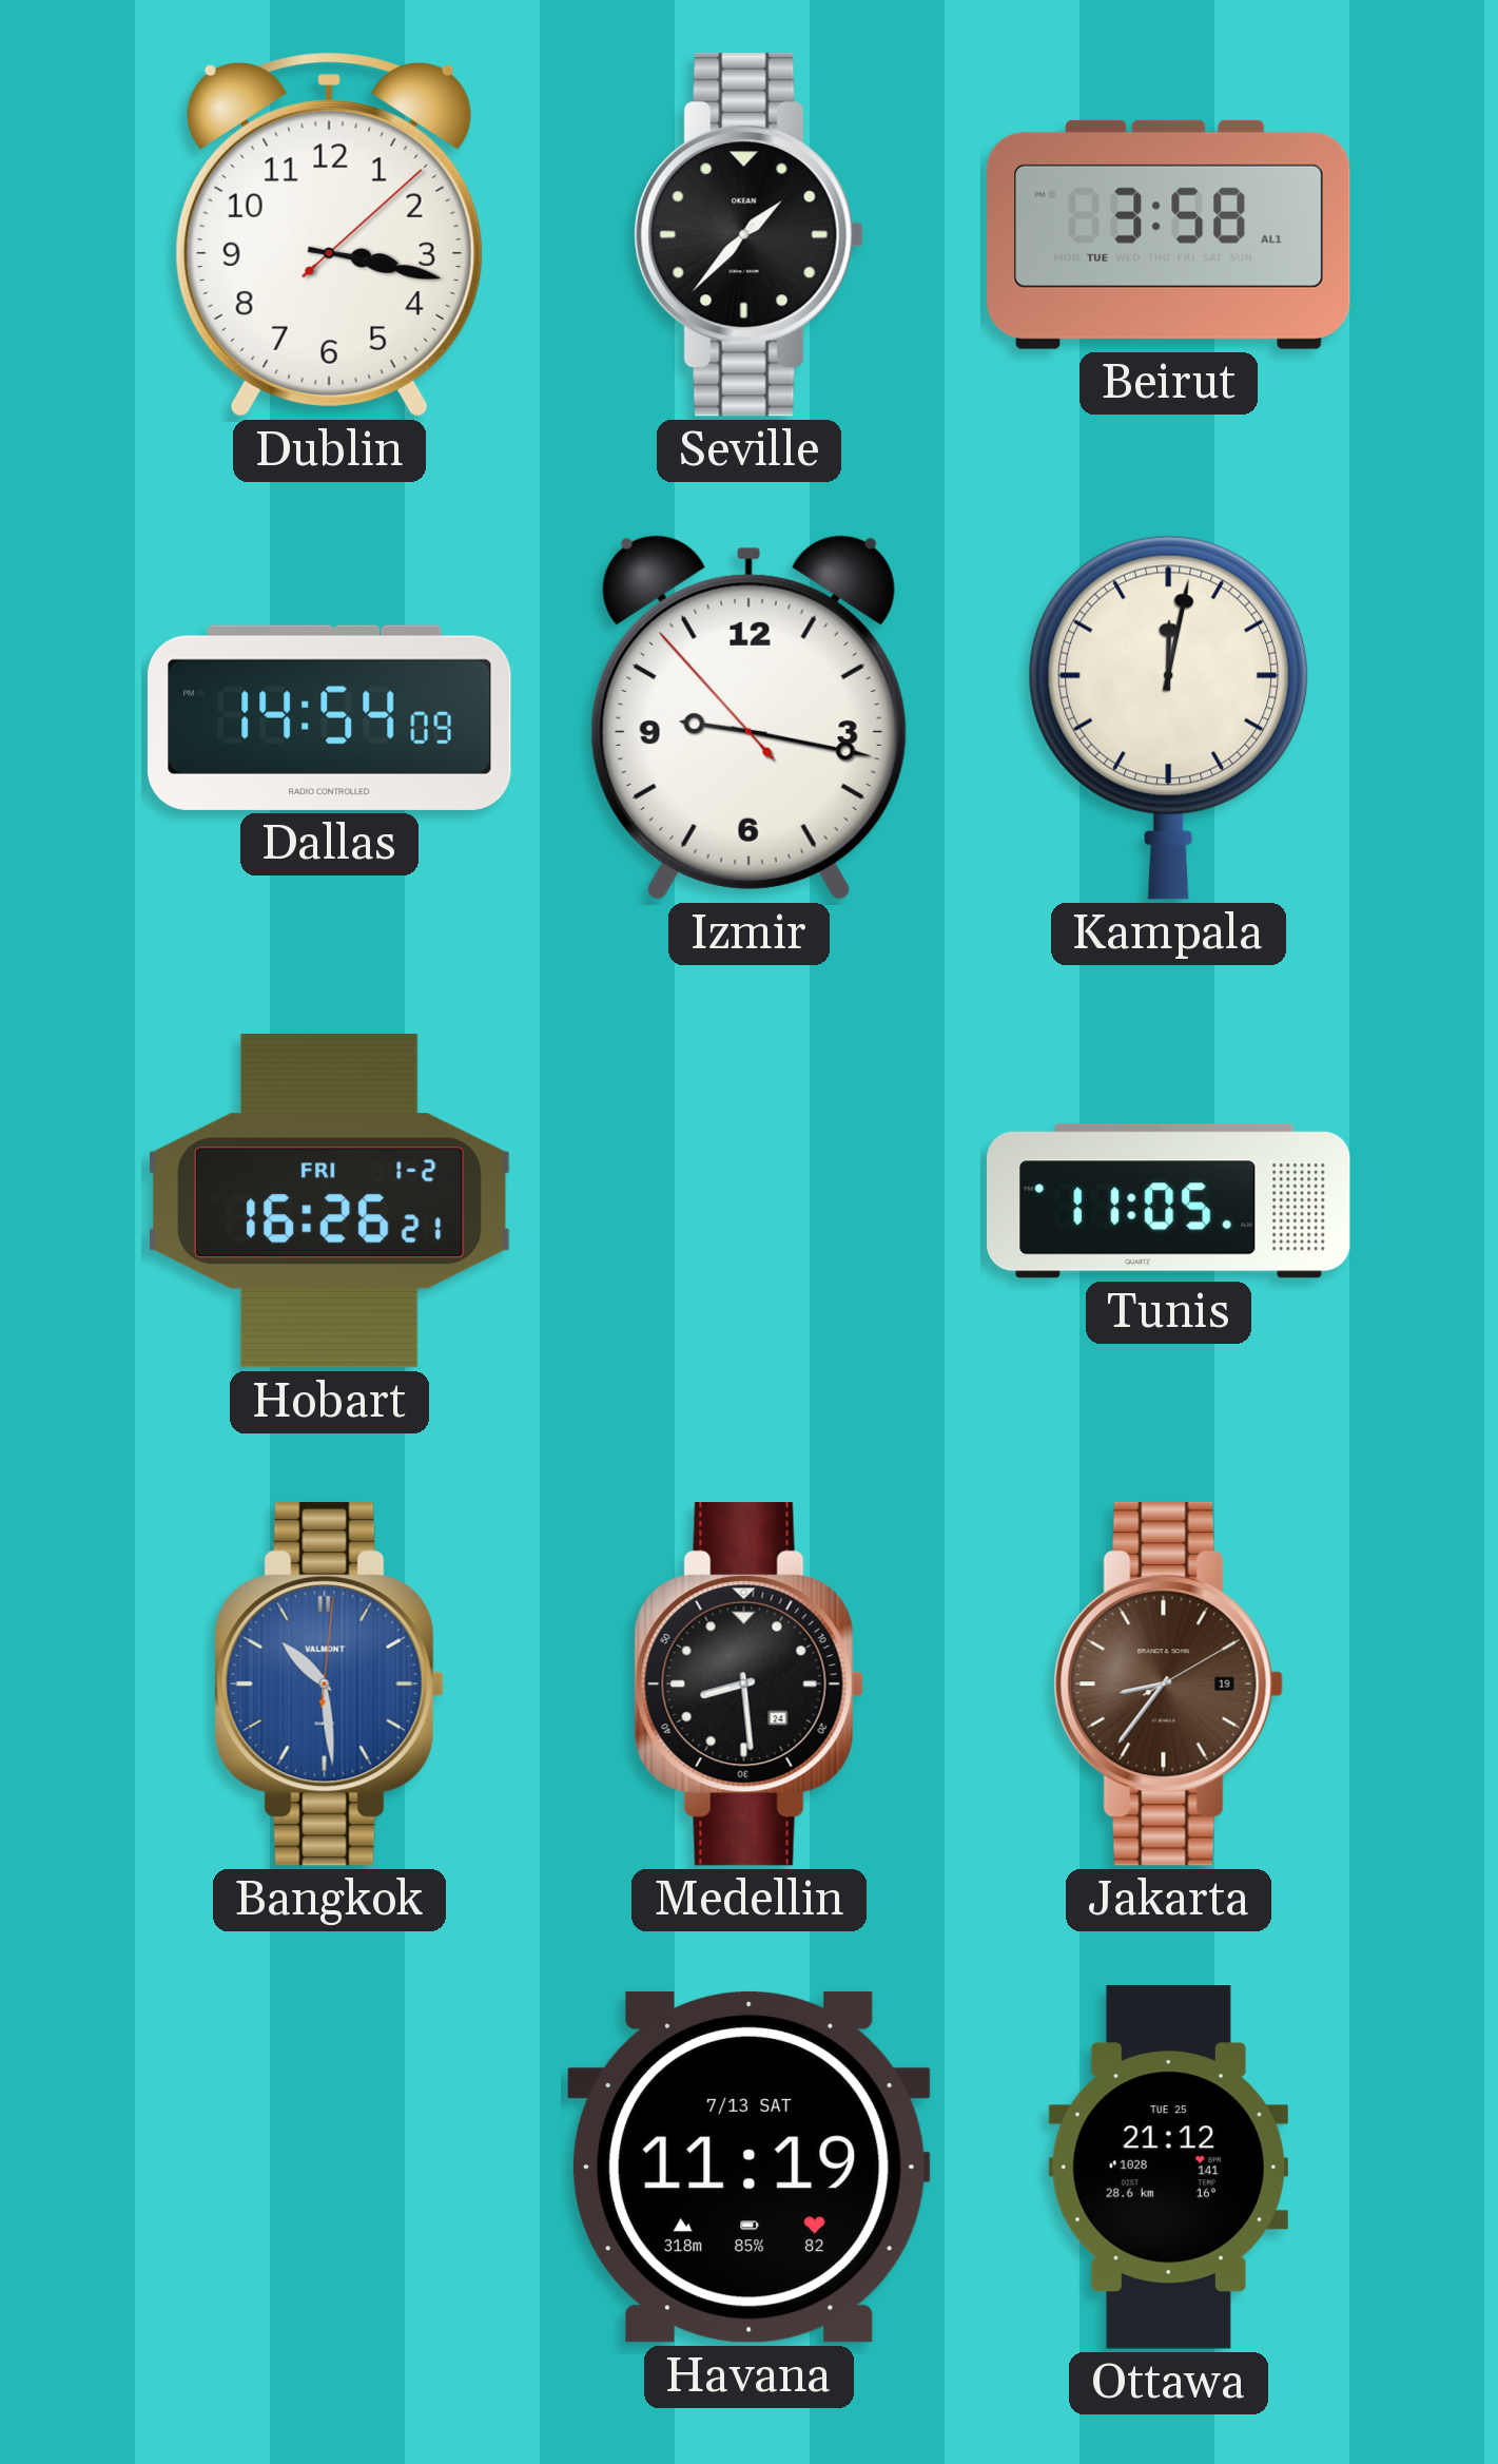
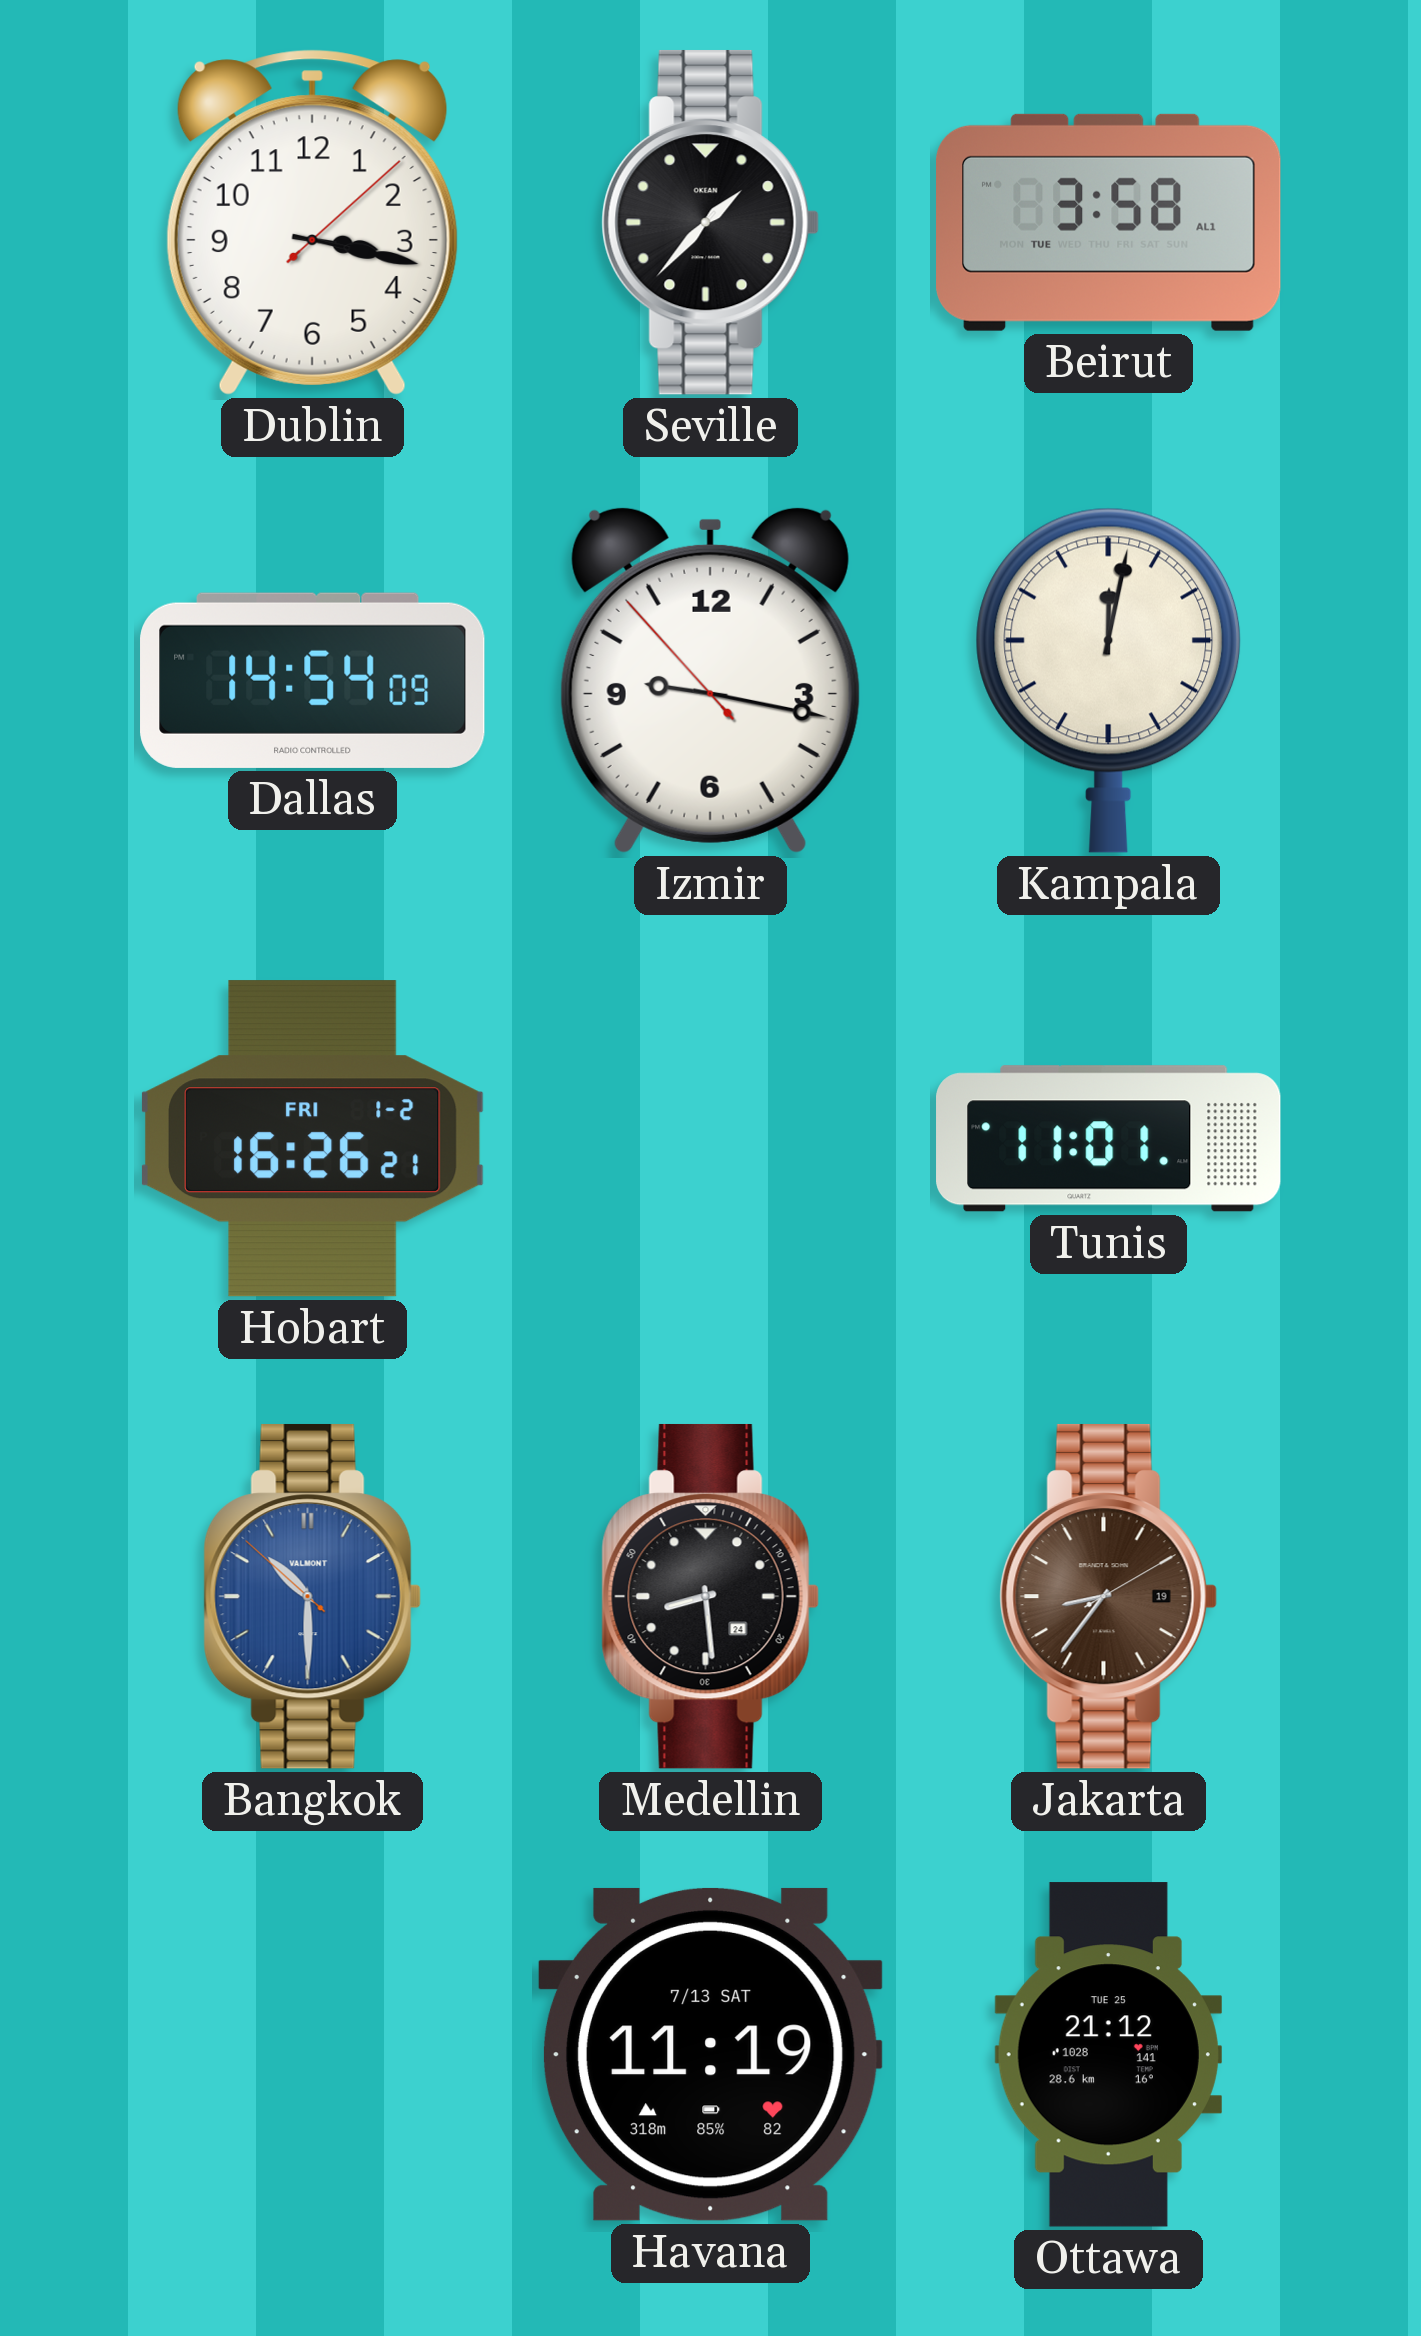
Tunis: 11:05 -> 11:01
Bangkok: 10:29:01 -> 10:29:52
